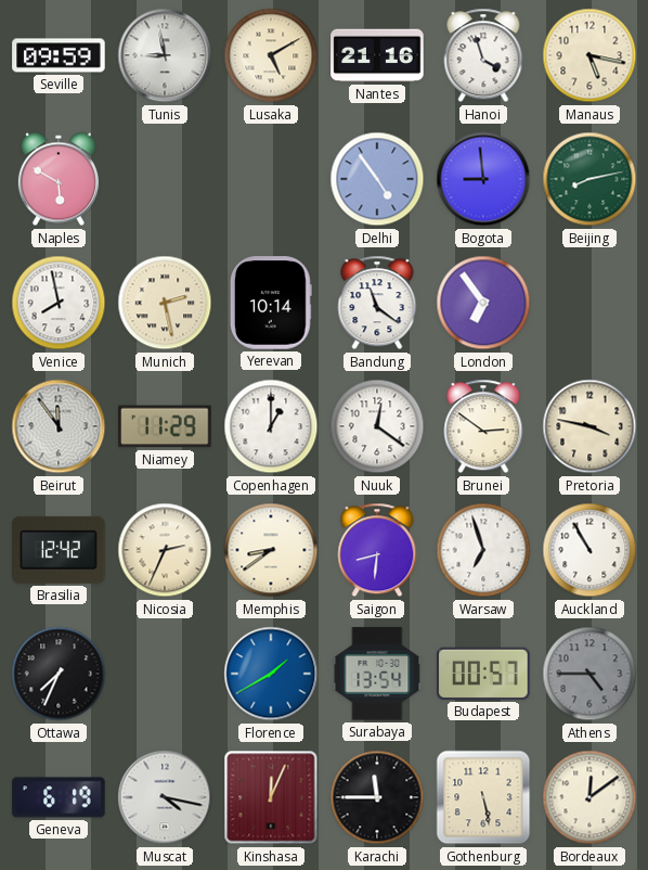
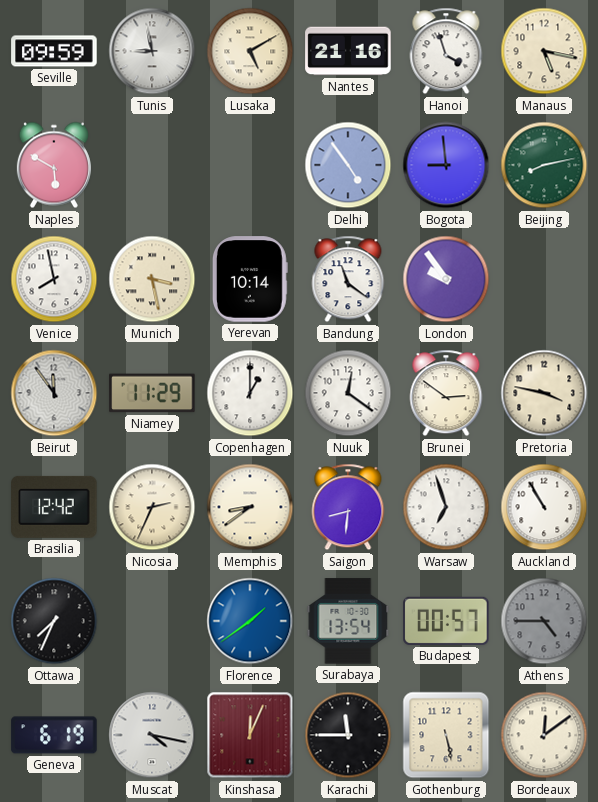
Munich: 2:28 -> 3:28
London: 6:54 -> 9:54
Florence: 1:40 -> 1:39
